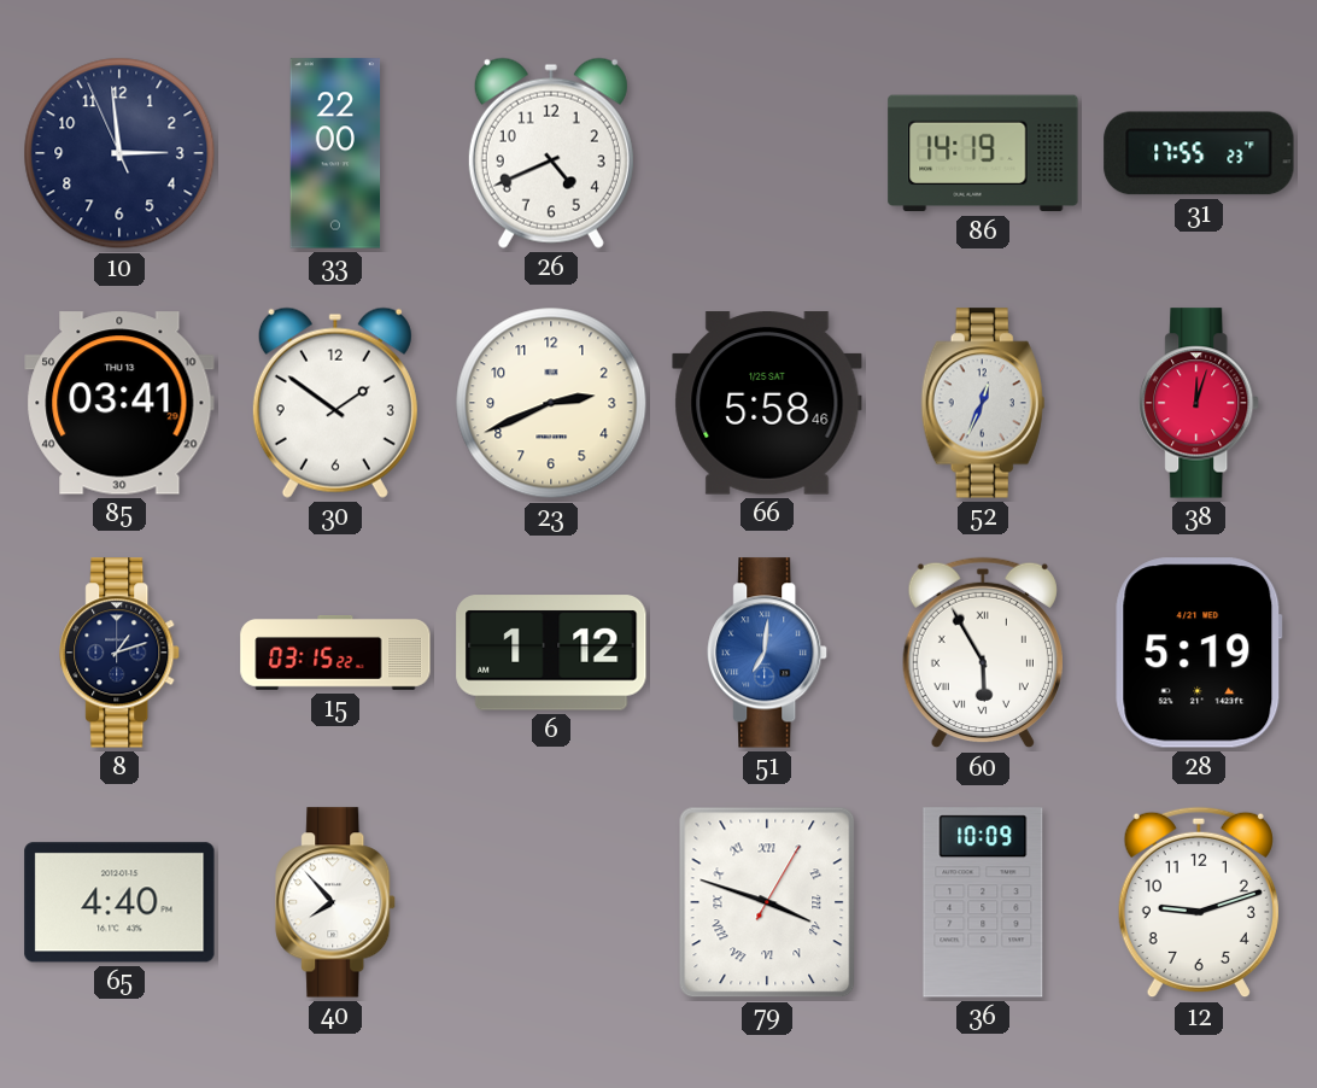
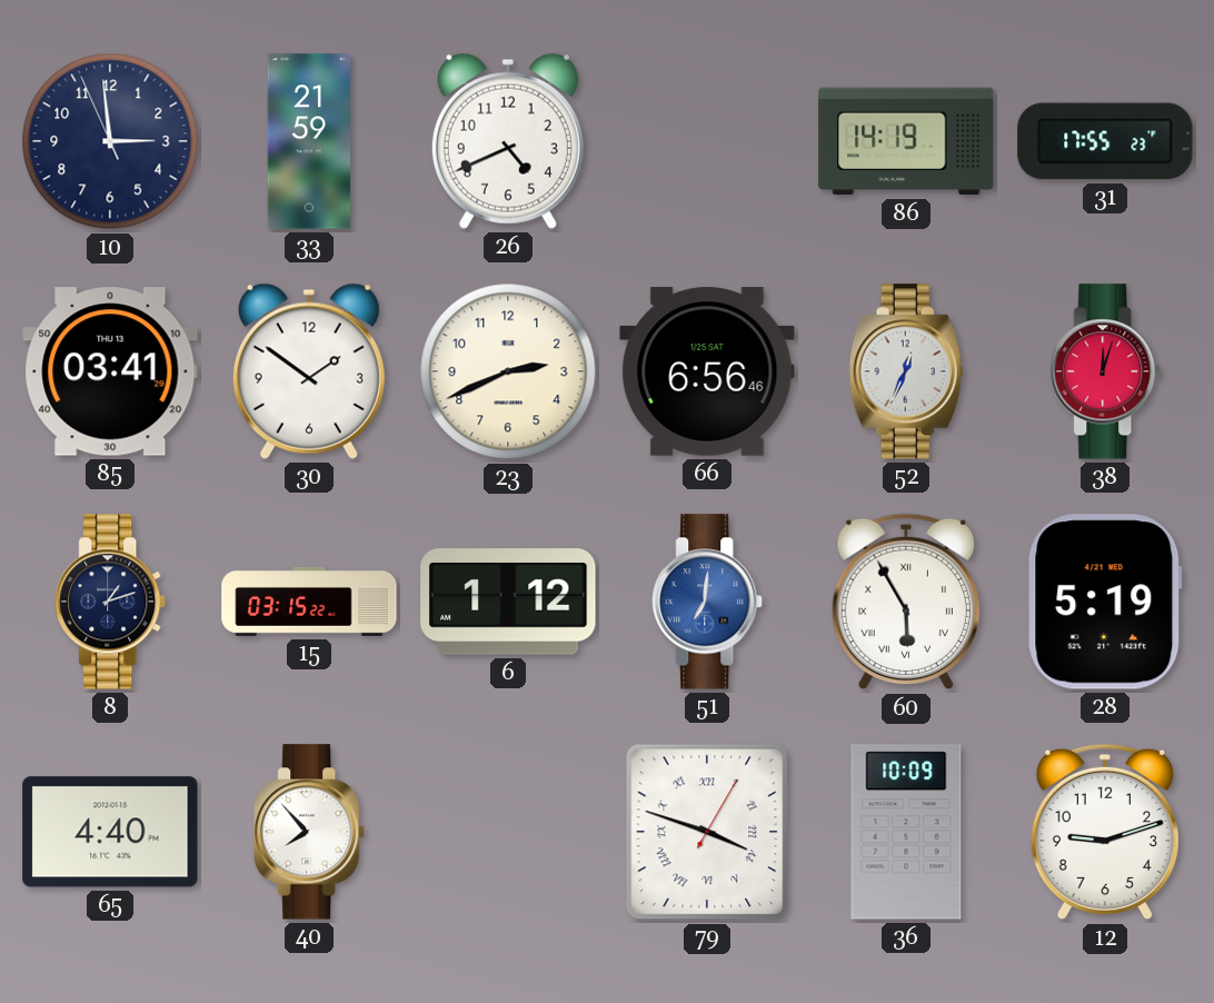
33: 22:00 -> 21:59
66: 5:58 -> 6:56
